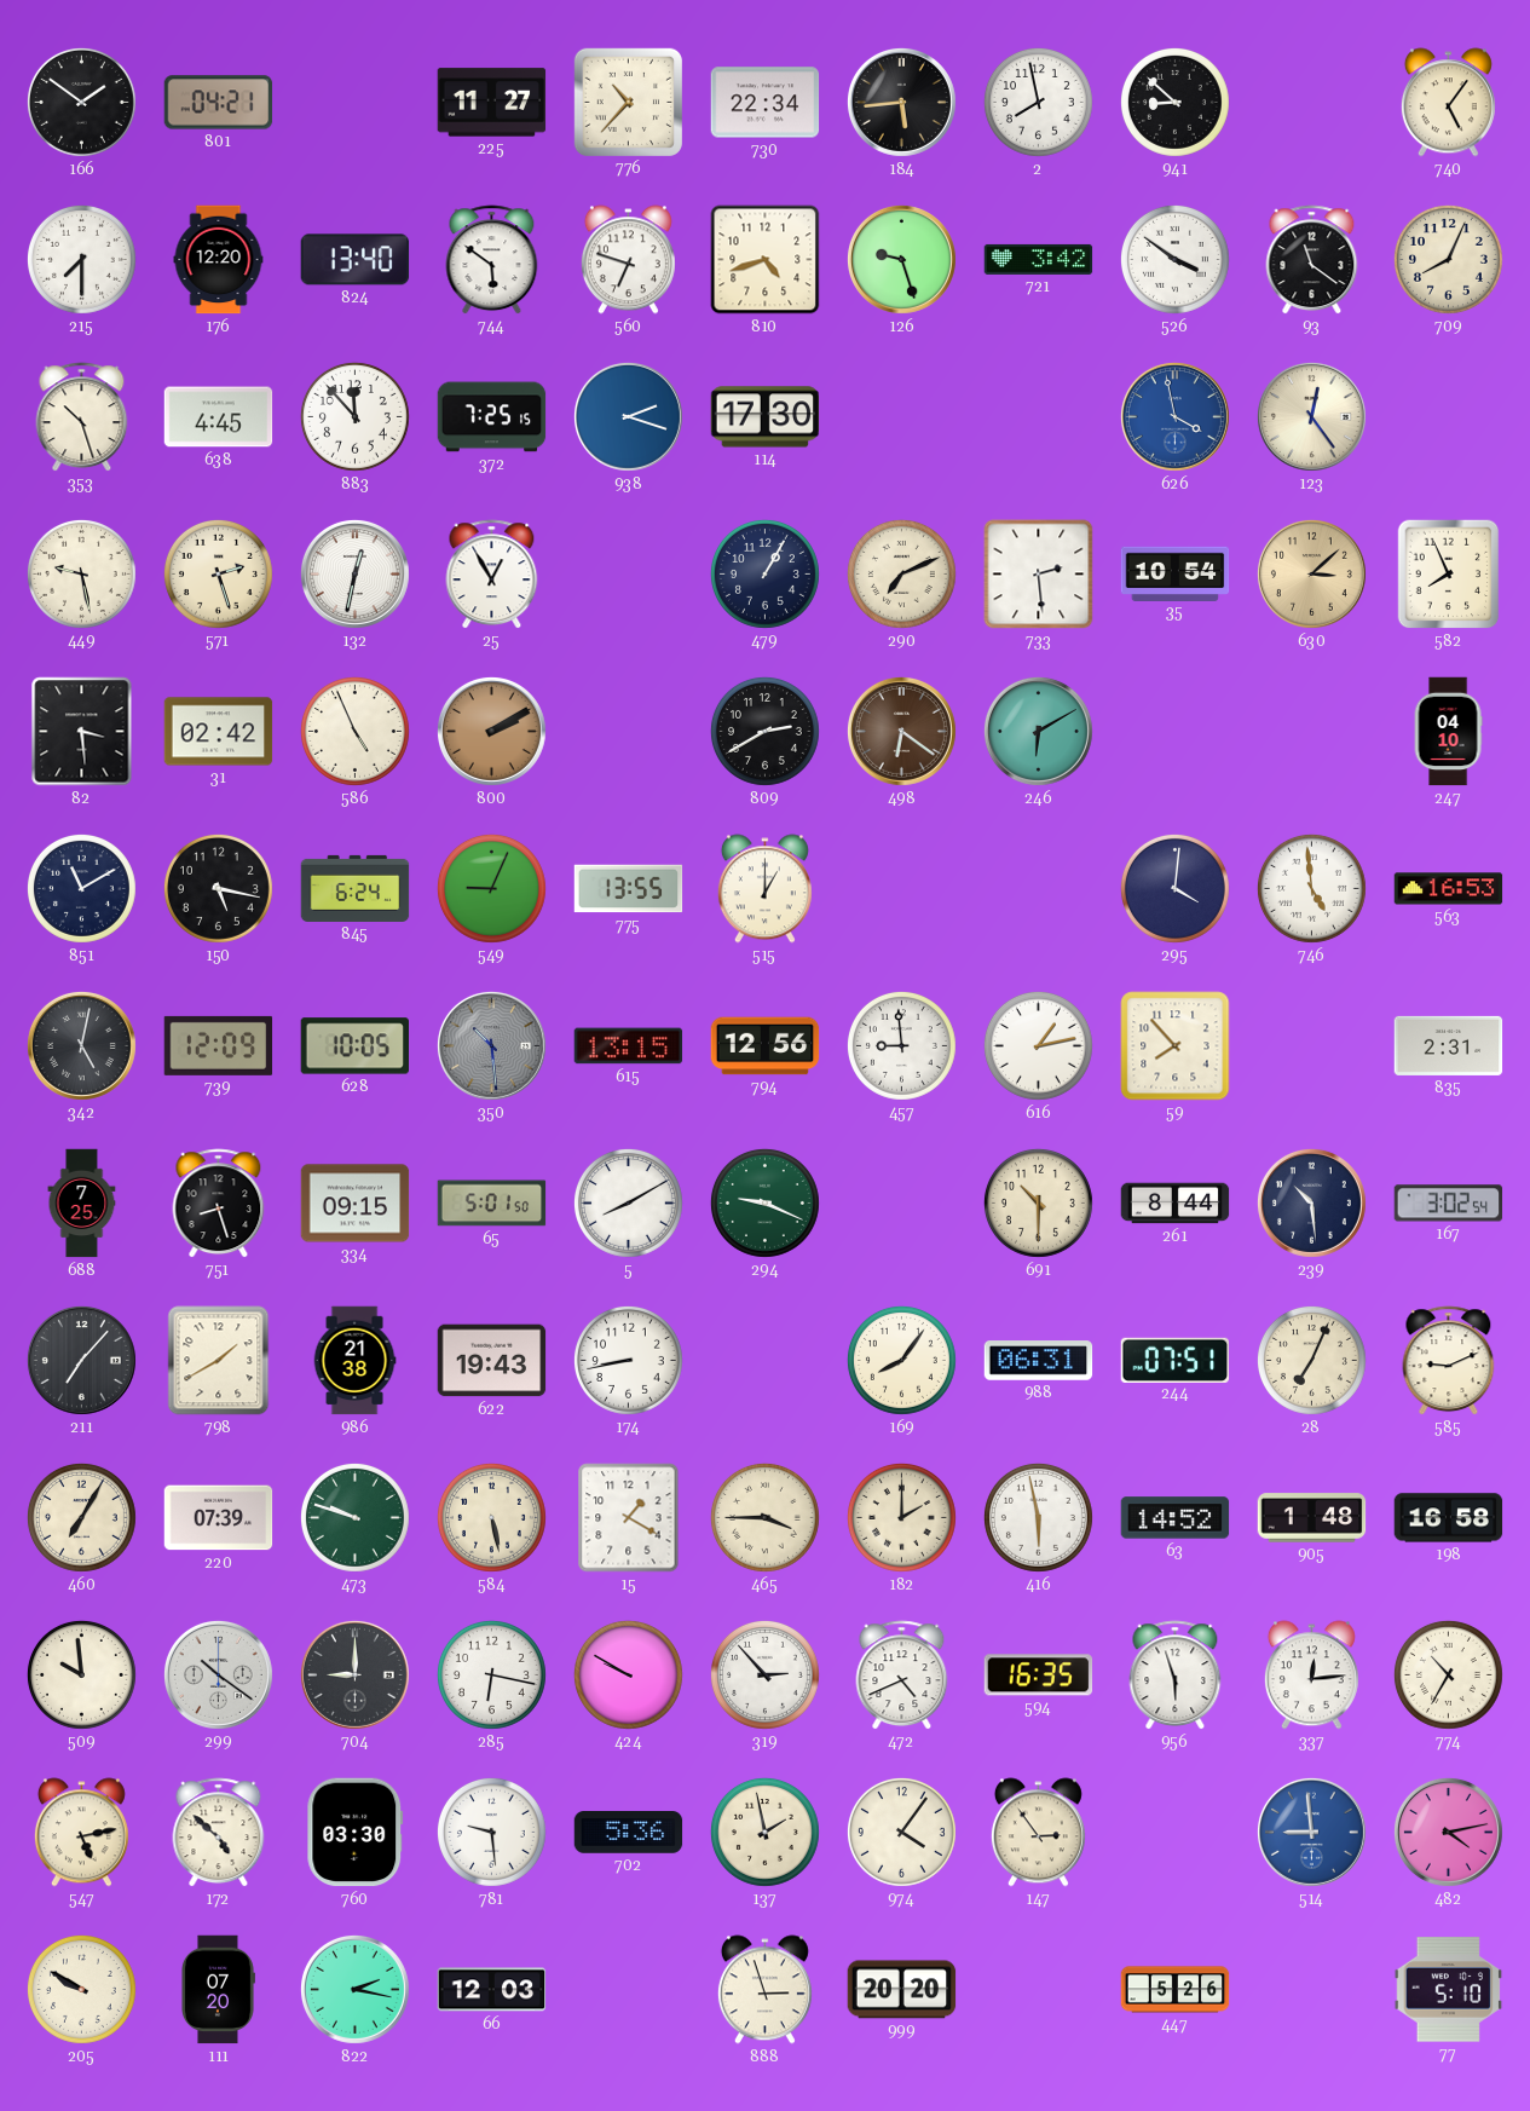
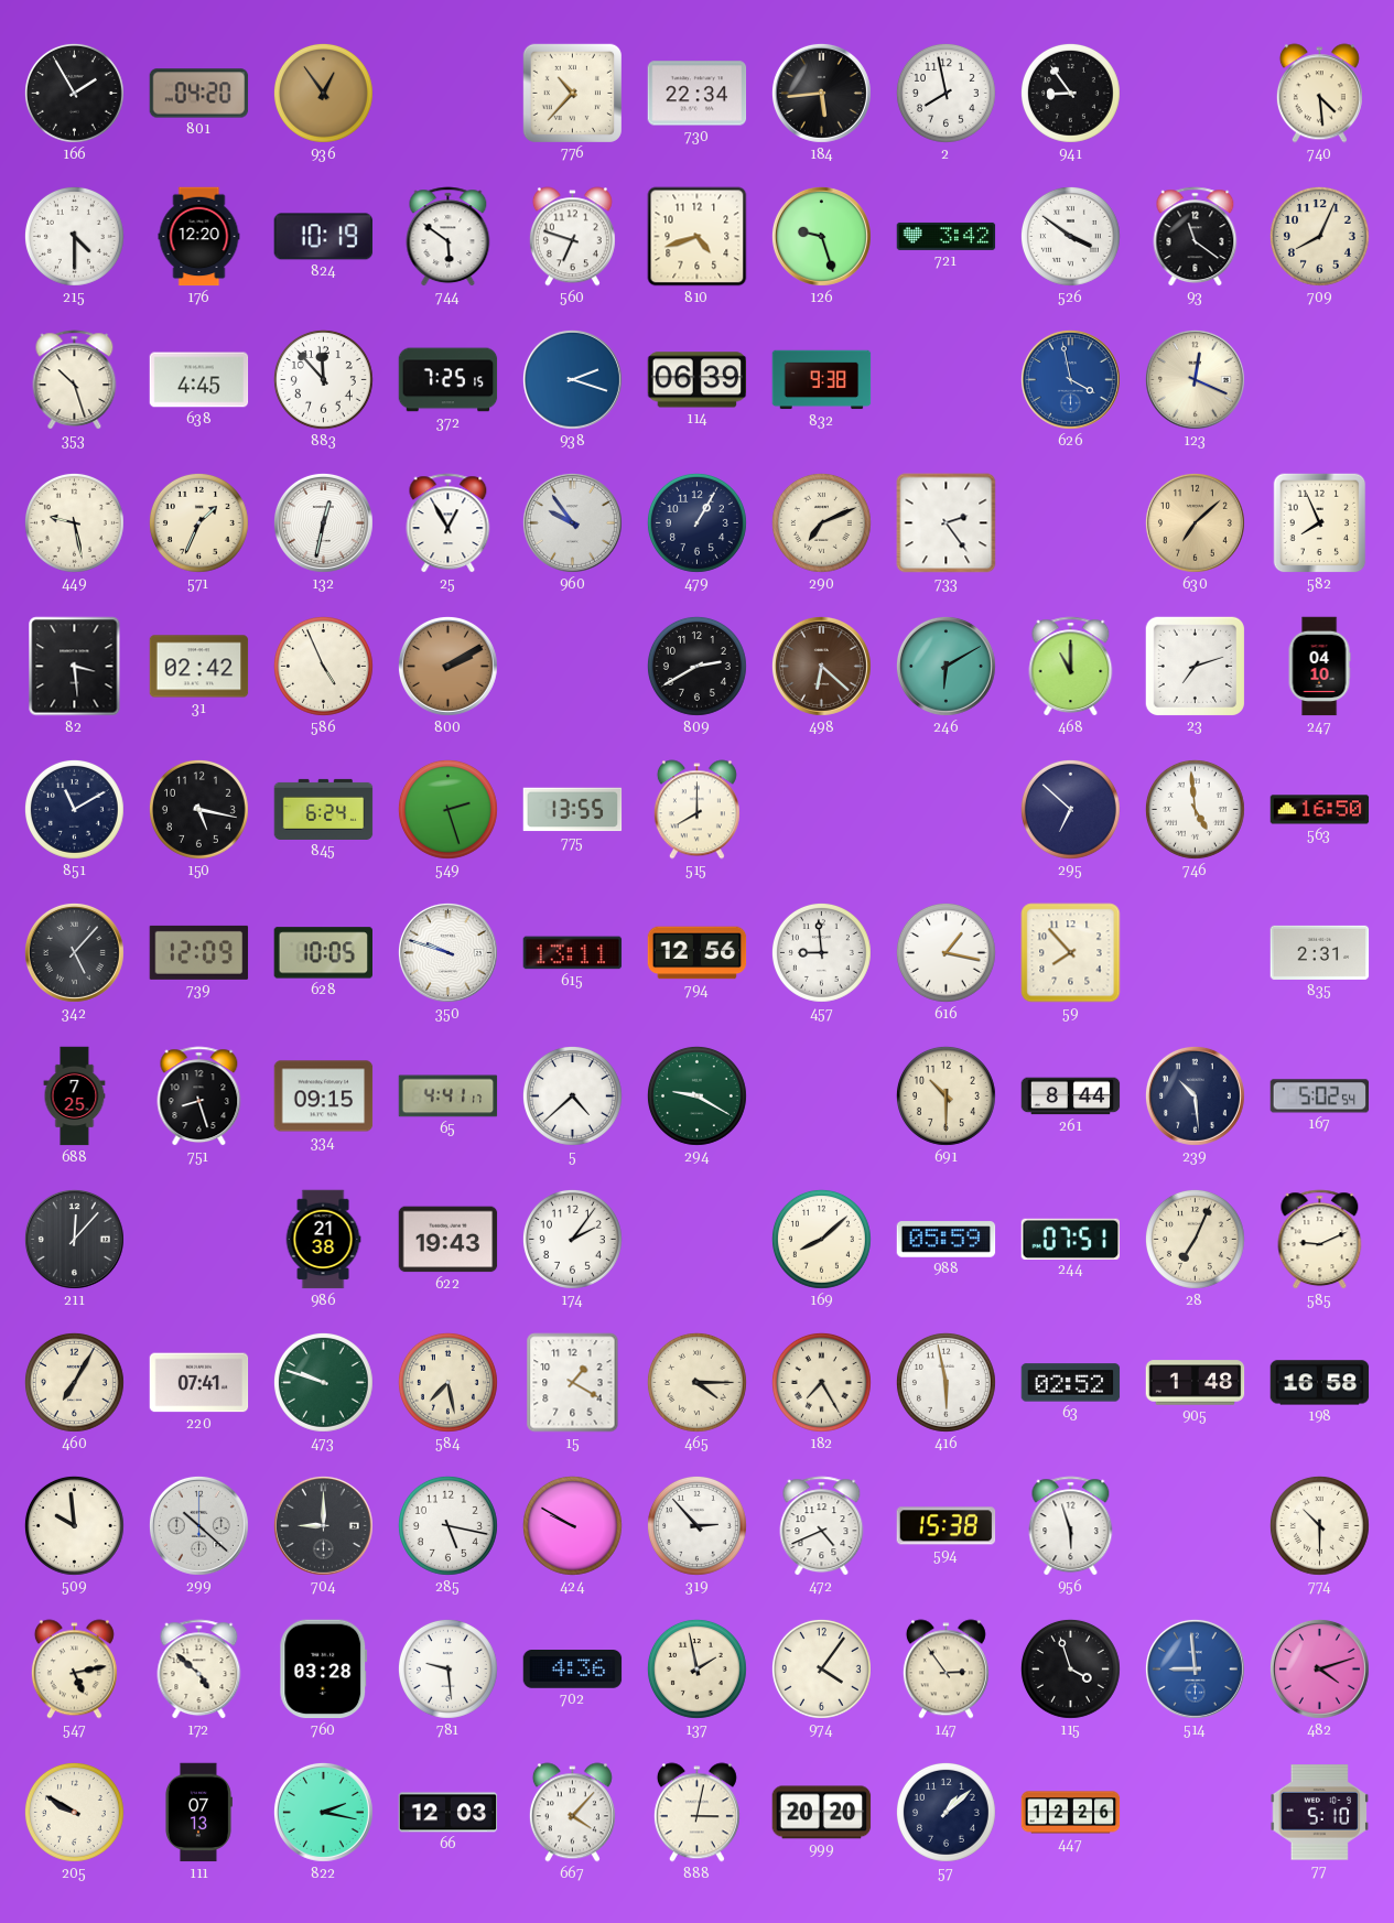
166: 1:51 -> 1:55
801: 04:21 -> 04:20
936: none -> 12:54
225: 11:27 -> none
941: 8:52 -> 8:54
740: 5:06 -> 4:29
215: 7:30 -> 4:30
824: 13:40 -> 10:19
114: 17:30 -> 06:39
832: none -> 9:38
123: 12:24 -> 12:19
571: 2:27 -> 1:34
960: none -> 9:54
733: 2:29 -> 2:24
35: 10:54 -> none
630: 3:08 -> 7:08
498: 6:21 -> 6:22
468: none -> 11:00
23: none -> 7:12
549: 9:04 -> 2:27
515: 1:00 -> 8:00
295: 4:01 -> 6:52
563: 16:53 -> 16:50
342: 5:02 -> 5:07
350: 10:29 -> 9:48
350 dial: grey -> white
615: 13:15 -> 13:11
616: 1:13 -> 1:17
65: 5:01 -> 4:41
5: 8:10 -> 4:38
294: 9:19 -> 9:20
167: 3:02 -> 5:02
211: 7:07 -> 12:07
798: 1:40 -> none
174: 8:43 -> 2:06
169: 8:06 -> 8:08
988: 06:31 -> 05:59
220: 07:39 -> 07:41
584: 5:28 -> 7:28
465: 3:45 -> 4:15
182: 2:00 -> 7:25
63: 14:52 -> 02:52
299: 10:21 -> 10:22
285: 6:17 -> 5:17
594: 16:35 -> 15:38
337: 12:14 -> none
774: 10:35 -> 10:30
760: 03:30 -> 03:28
702: 5:36 -> 4:36
115: none -> 3:57
482: 4:13 -> 4:12
111: 07:20 -> 07:13
667: none -> 4:07
888: 2:57 -> 3:02
57: none -> 1:08
447: 5:26 -> 12:26
